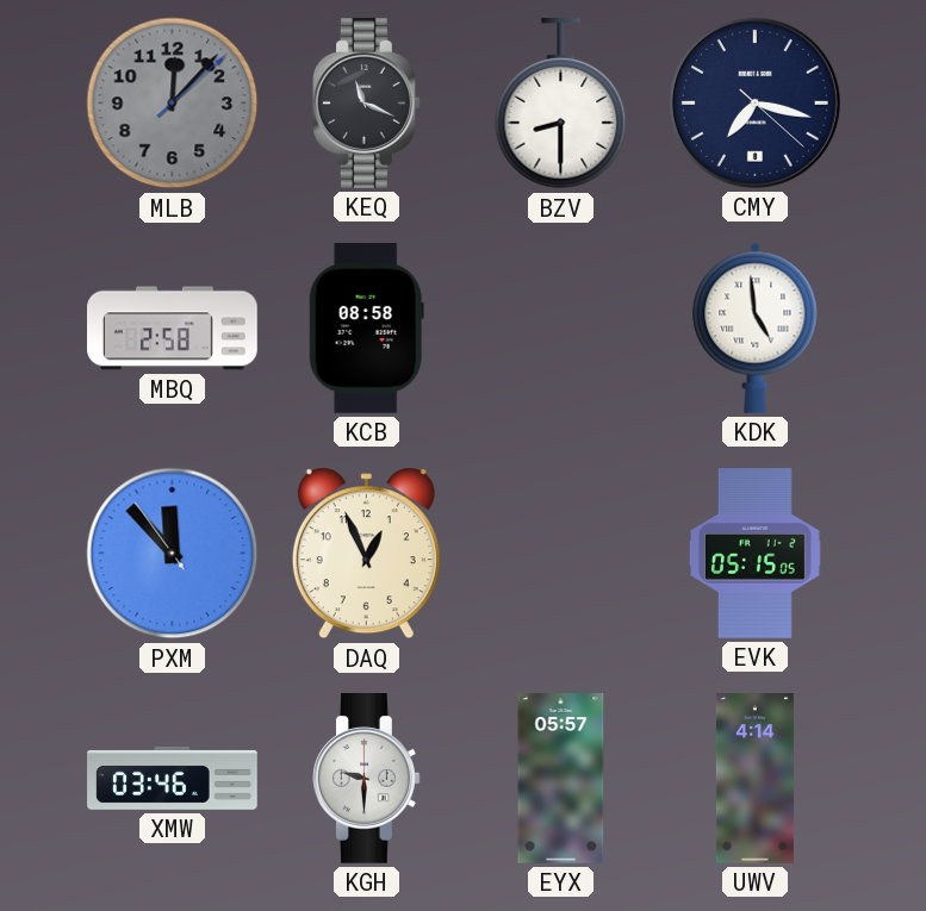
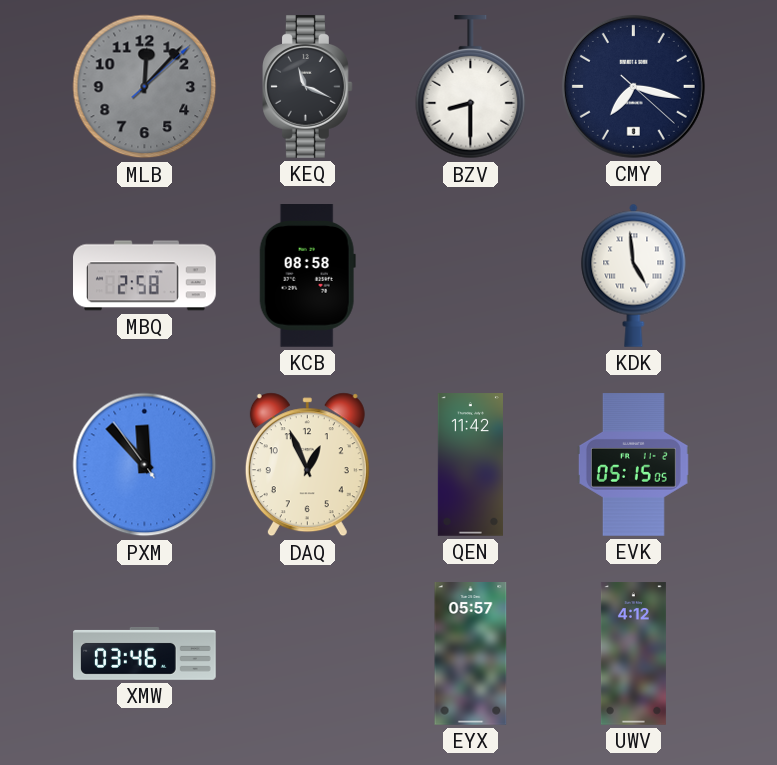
QEN: none -> 11:42
KGH: 9:30 -> none
UWV: 4:14 -> 4:12
